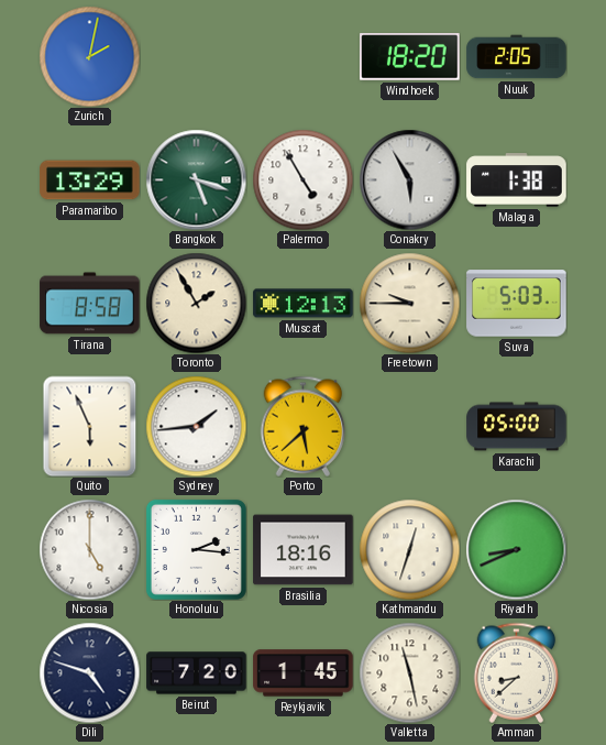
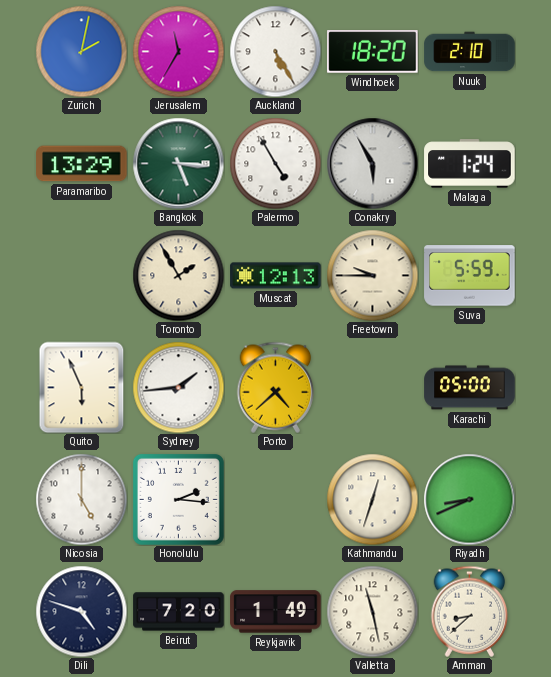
Jerusalem: none -> 11:35
Auckland: none -> 5:25
Nuuk: 2:05 -> 2:10
Bangkok: 5:18 -> 5:16
Malaga: 1:38 -> 1:24
Tirana: 8:58 -> none
Suva: 5:03 -> 5:59
Porto: 5:38 -> 4:38
Brasilia: 18:16 -> none
Reykjavik: 1:45 -> 1:49
